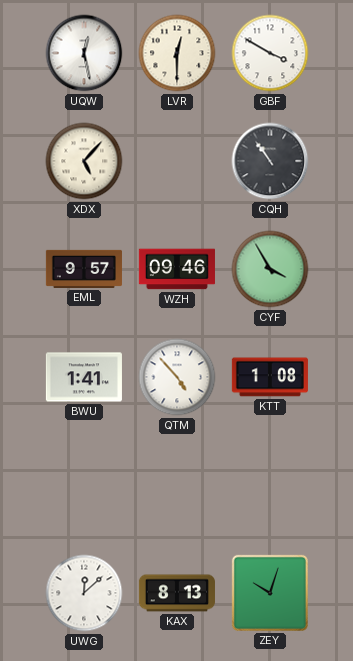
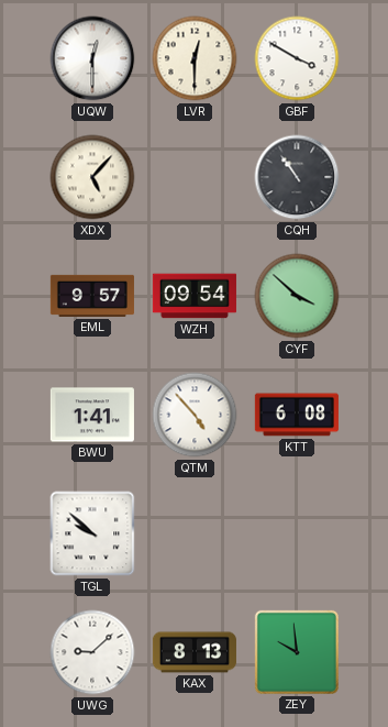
UQW: 12:28 -> 12:30
WZH: 09:46 -> 09:54
CYF: 3:55 -> 3:52
KTT: 1:08 -> 6:08
TGL: none -> 9:52
UWG: 12:08 -> 9:08
ZEY: 10:03 -> 9:59
